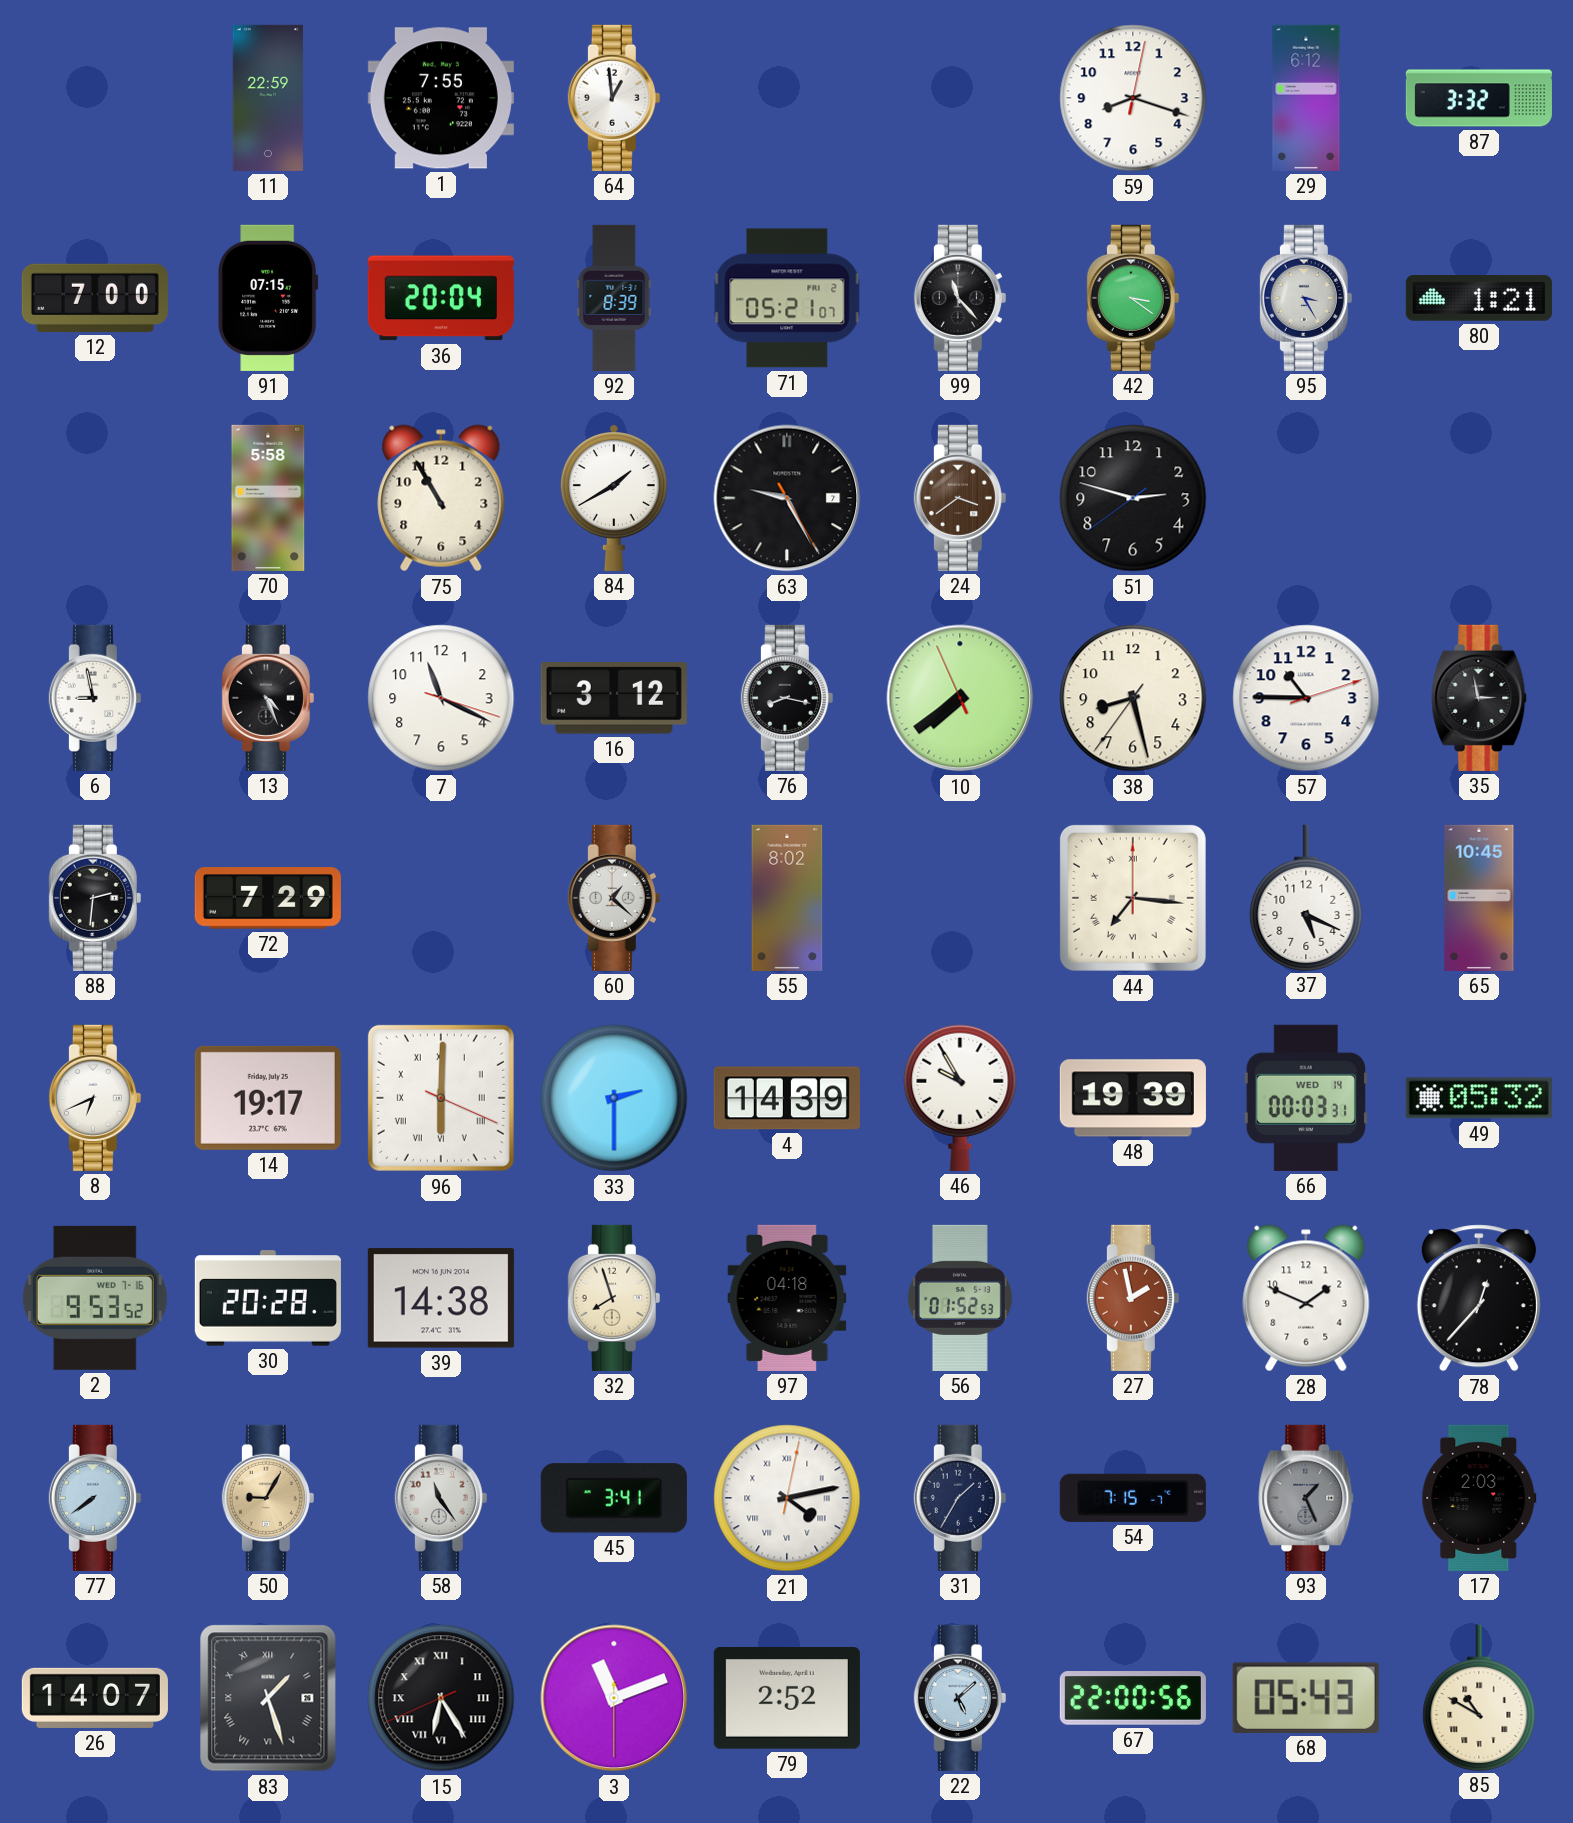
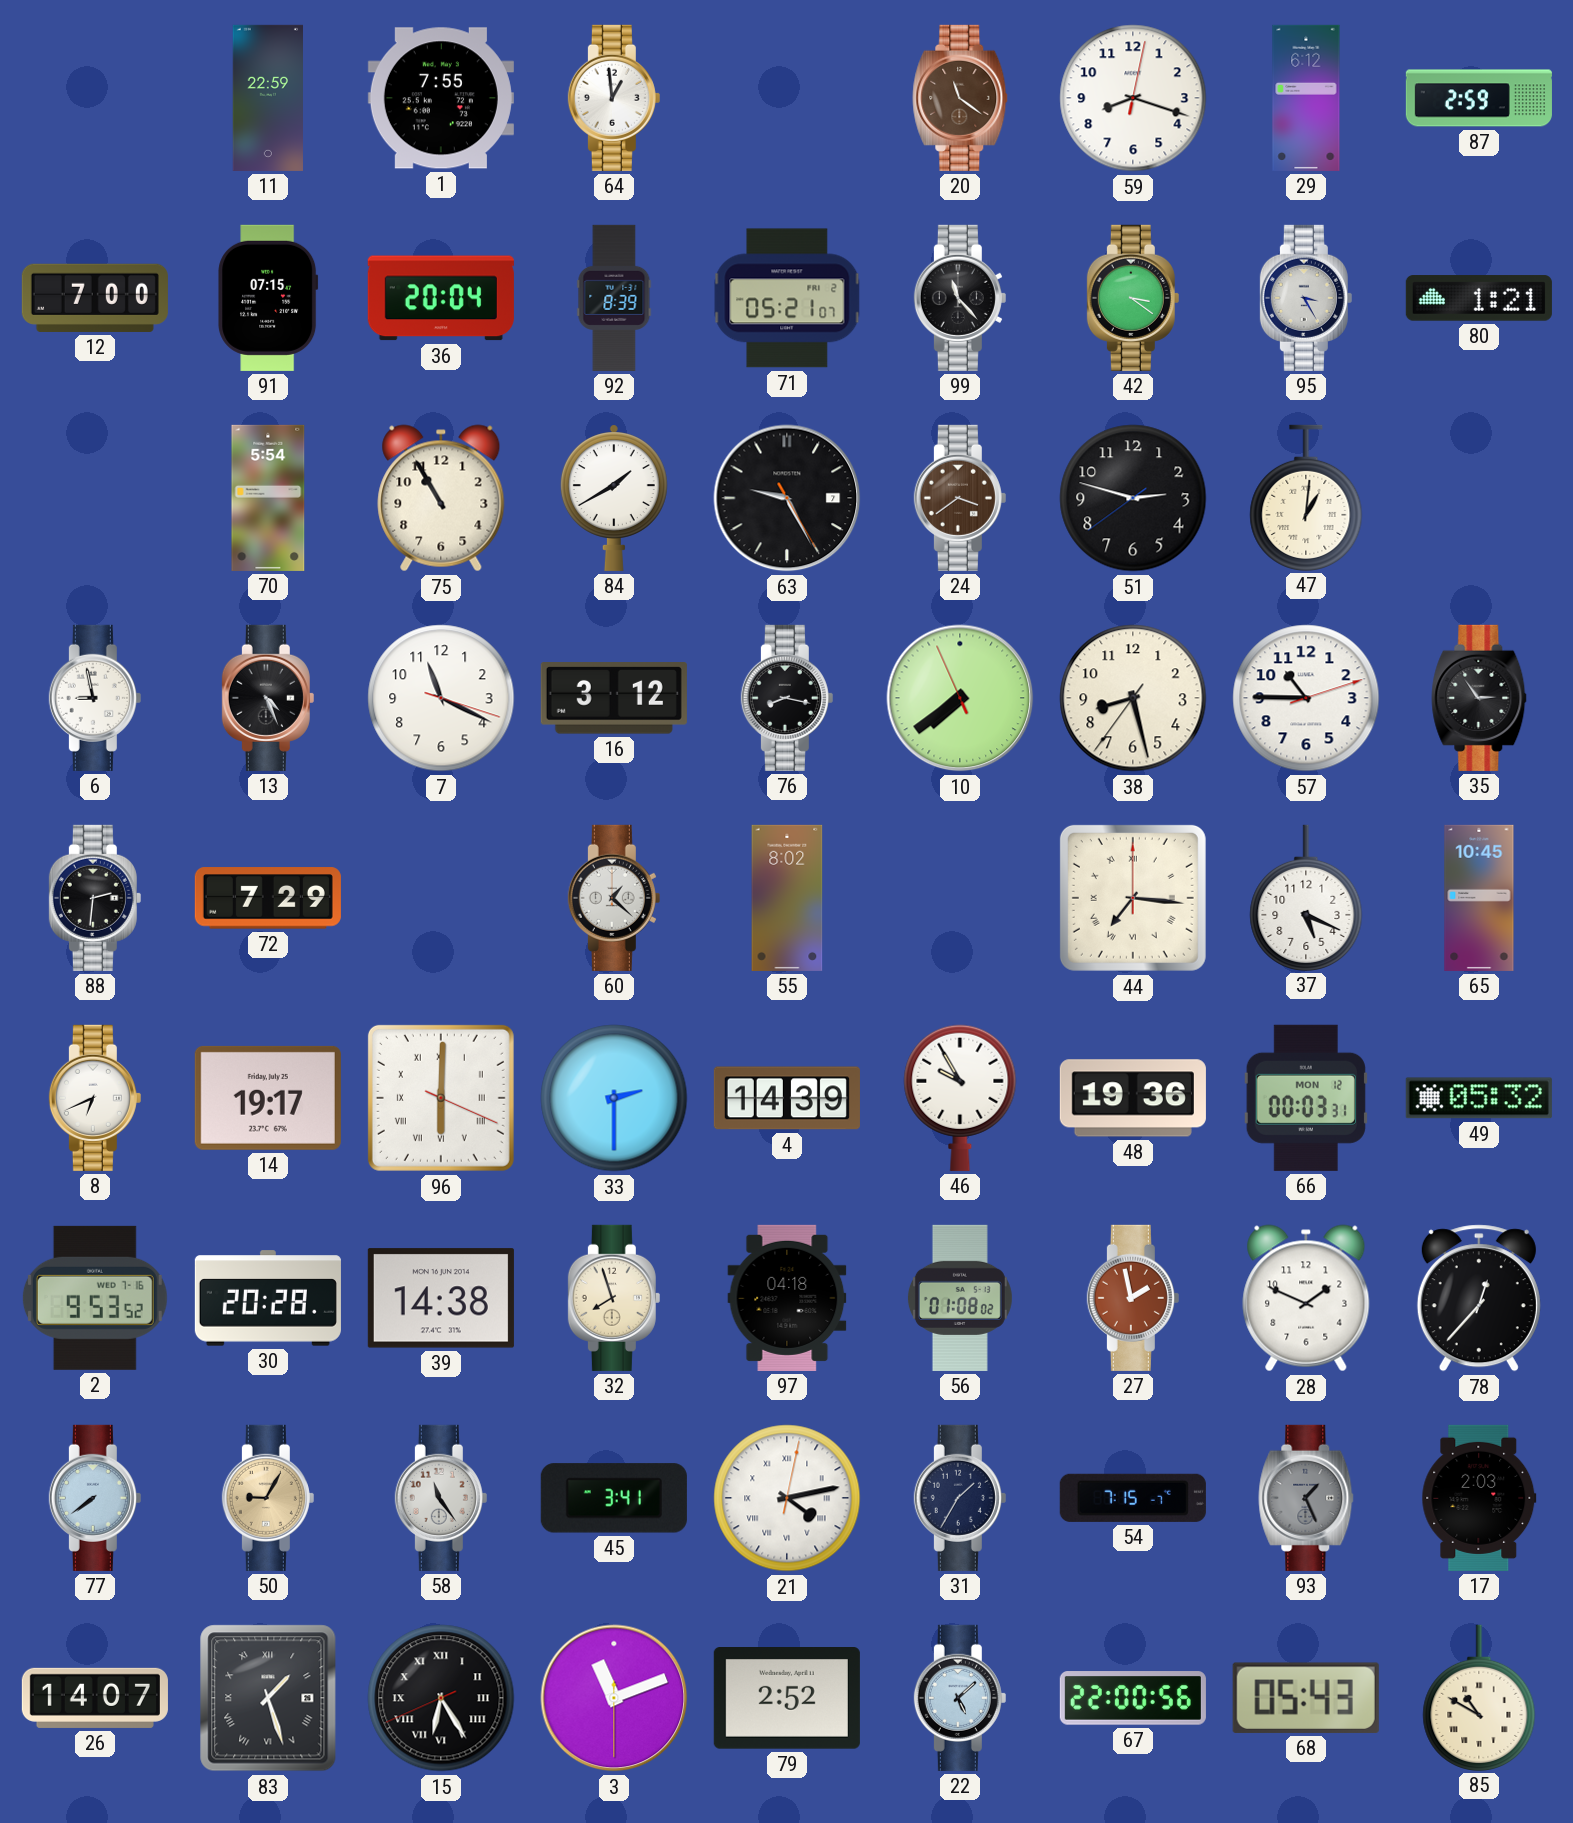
20: none -> 11:21
87: 3:32 -> 2:59
70: 5:58 -> 5:54
47: none -> 1:01
35: 2:58 -> 2:54
48: 19:39 -> 19:36
66 date: WED 14 -> MON 12
56: 01:52 -> 01:08
